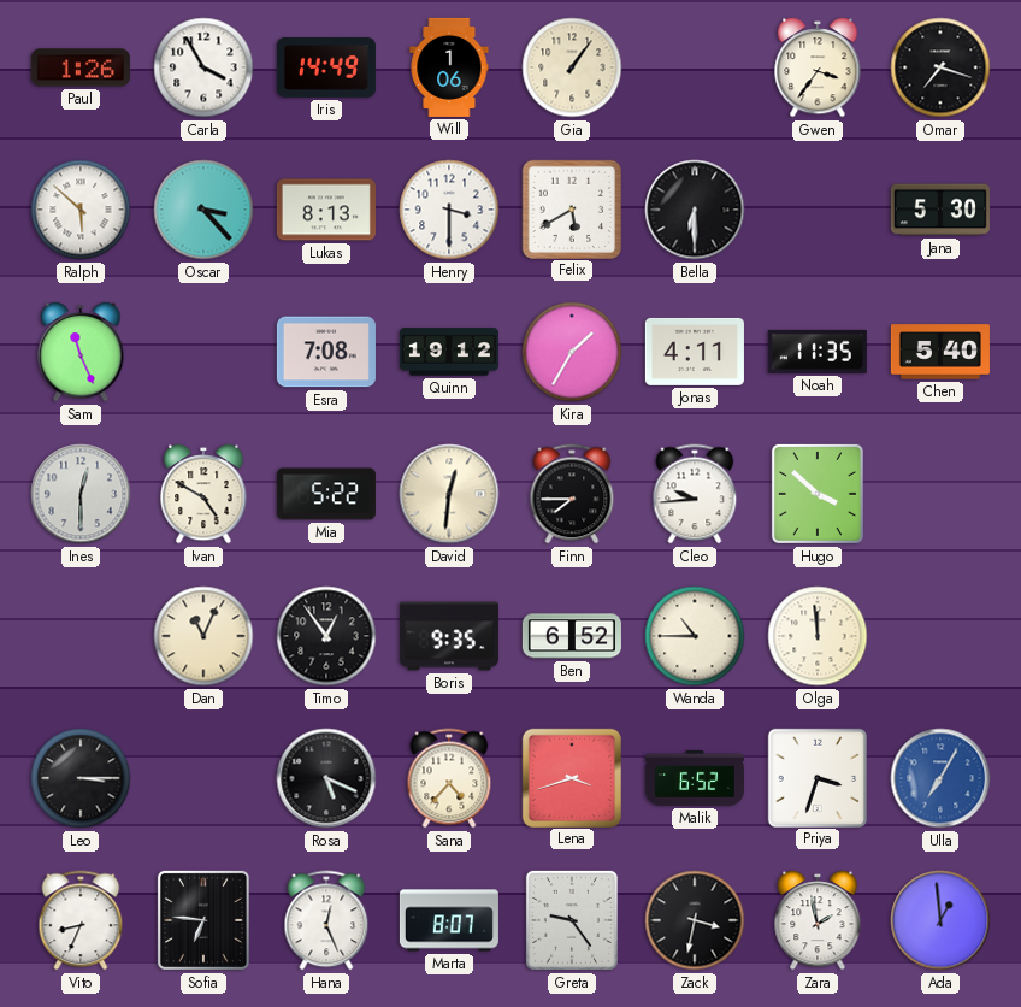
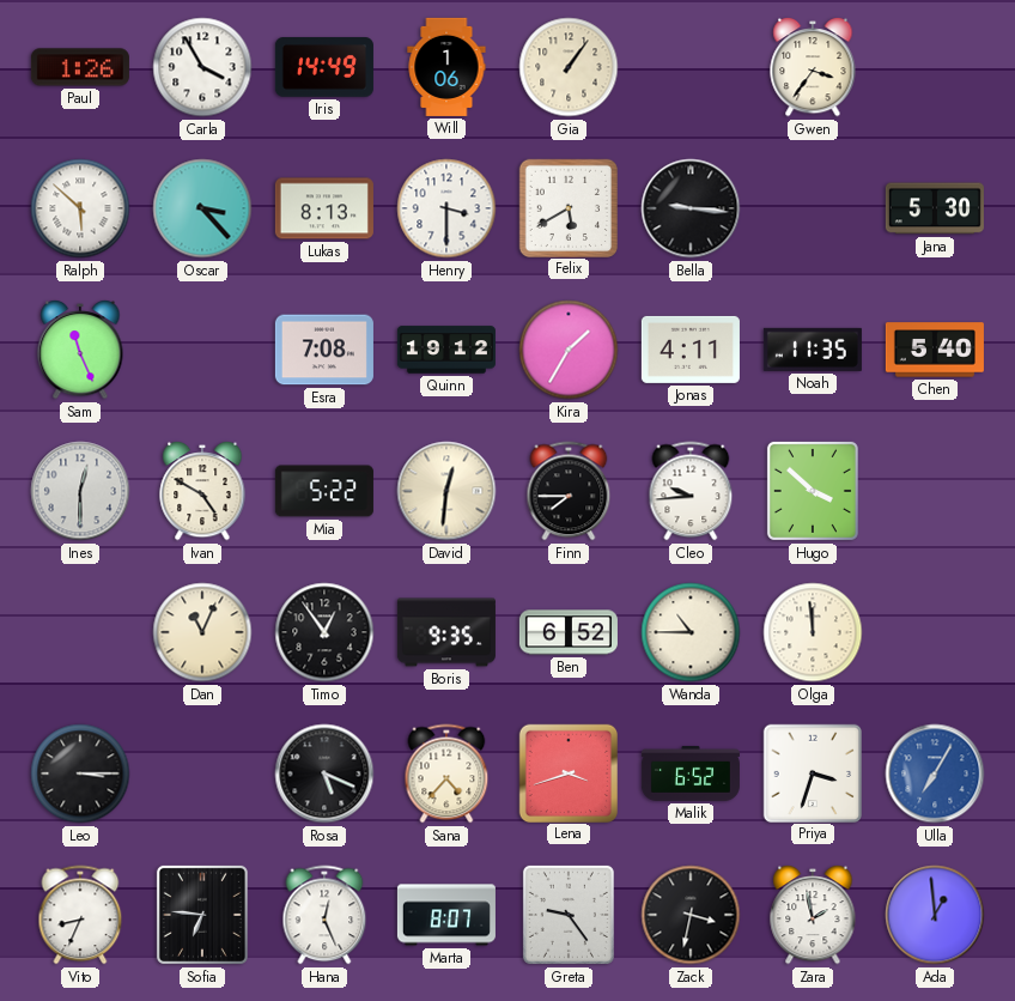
Omar: 7:18 -> none
Bella: 6:30 -> 9:16
